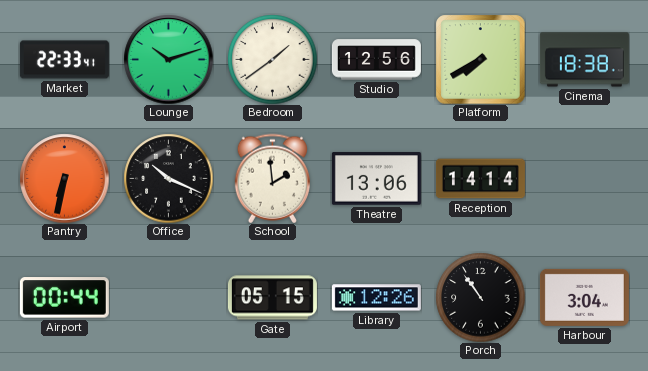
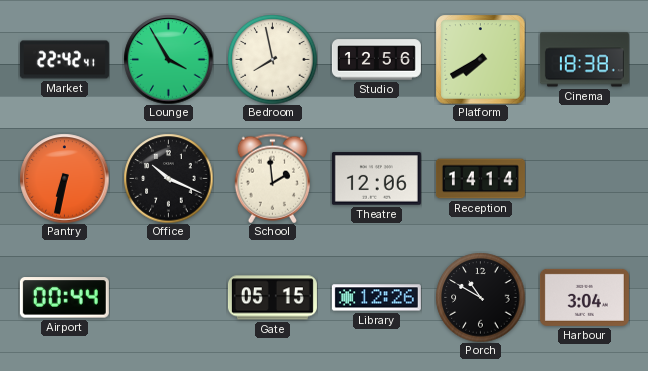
Market: 22:33 -> 22:42
Lounge: 10:12 -> 3:55
Bedroom: 1:39 -> 7:58
Theatre: 13:06 -> 12:06
Porch: 10:54 -> 10:50
